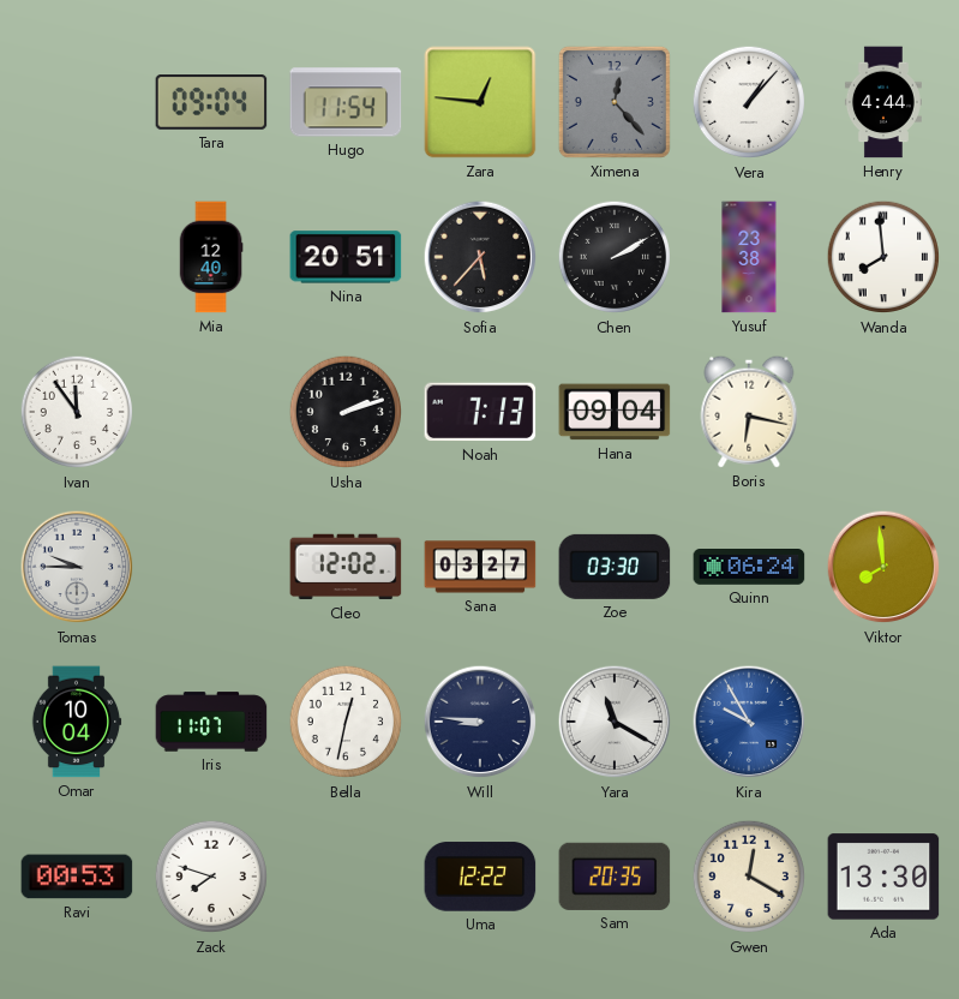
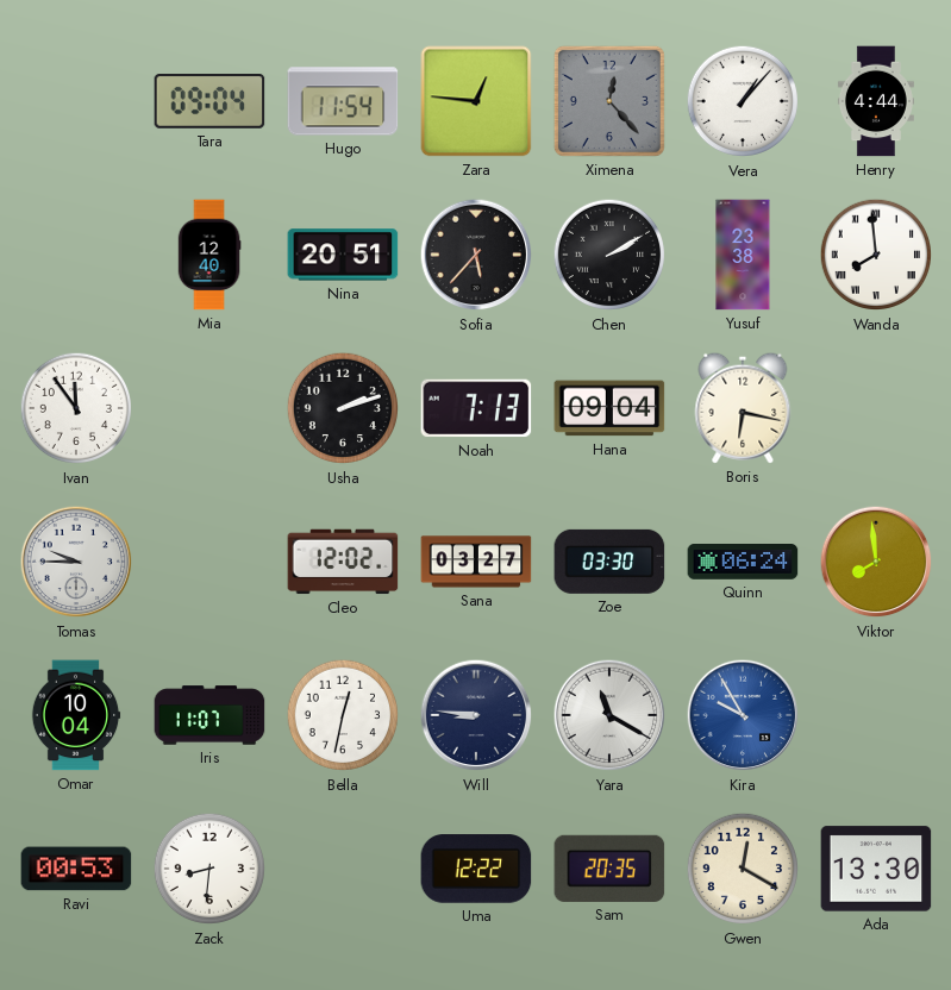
Zack: 7:48 -> 8:31
